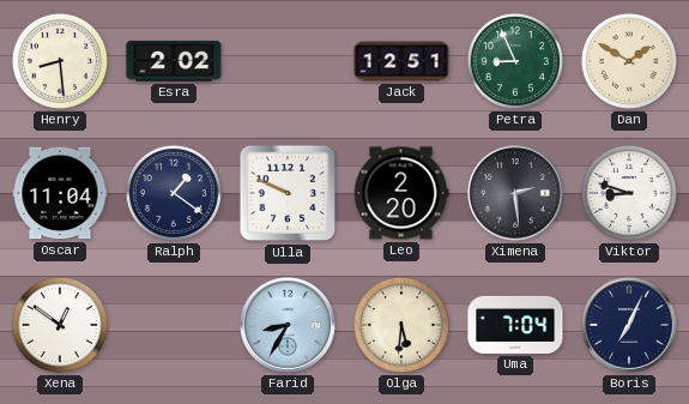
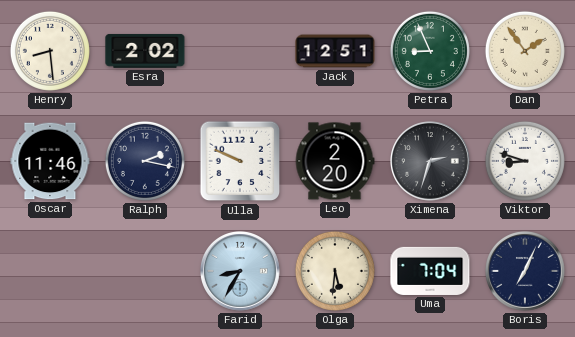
Dan: 1:50 -> 1:54
Oscar: 11:04 -> 11:46
Ralph: 1:21 -> 2:17
Ximena: 2:29 -> 2:33
Xena: 12:51 -> none
